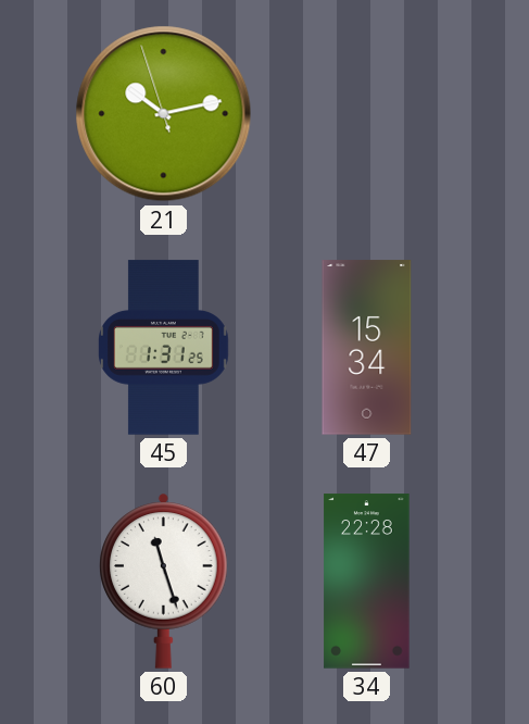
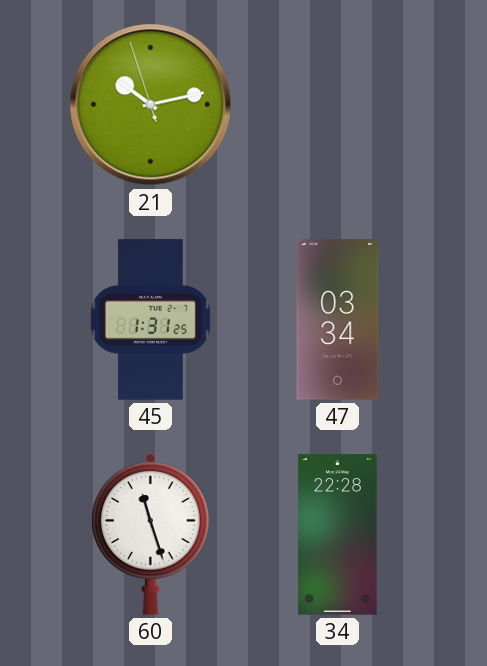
47: 15:34 -> 03:34
